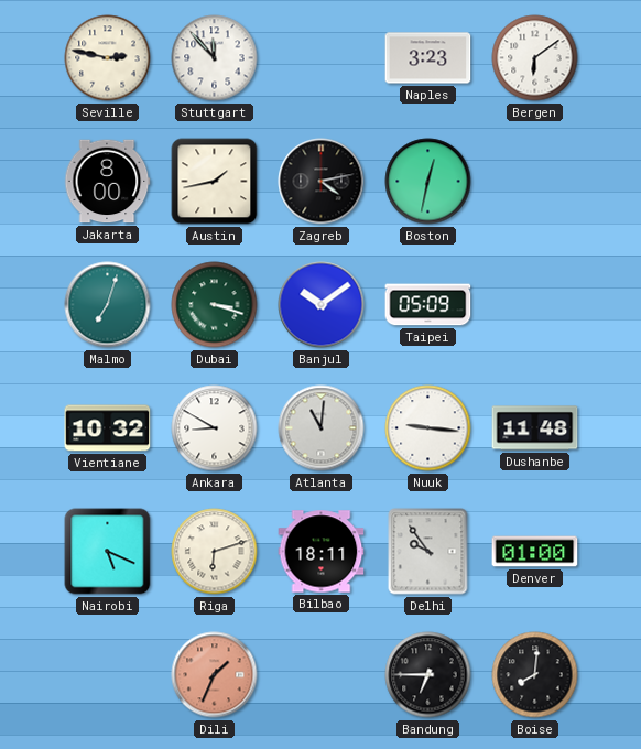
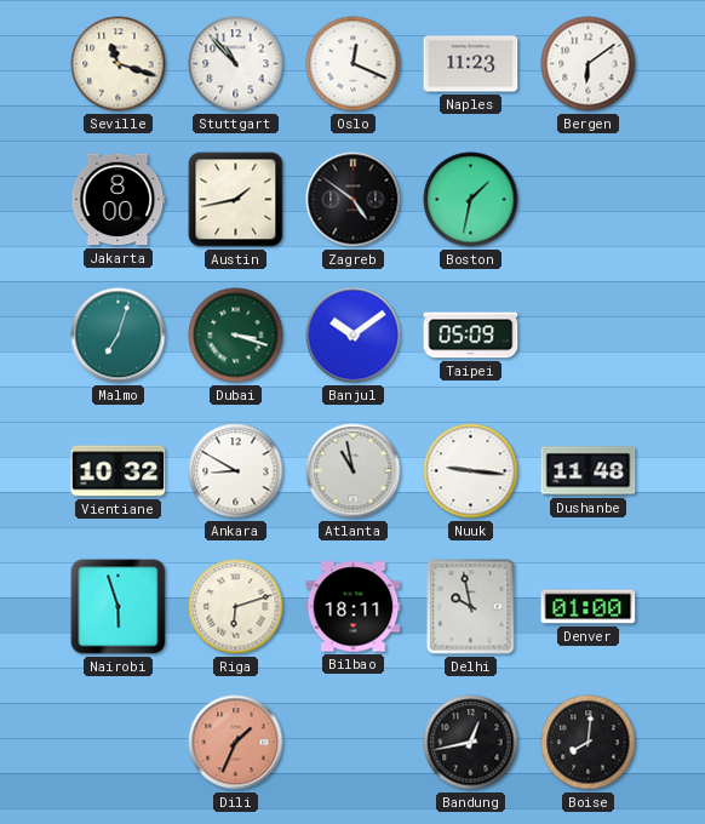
Seville: 2:47 -> 11:18
Stuttgart: 11:53 -> 10:53
Oslo: none -> 12:19
Naples: 3:23 -> 11:23
Zagreb: 4:13 -> 4:51
Boston: 12:32 -> 1:32
Atlanta: 11:01 -> 10:58
Nairobi: 5:19 -> 5:57
Delhi: 9:54 -> 9:58
Bandung: 6:45 -> 12:43
